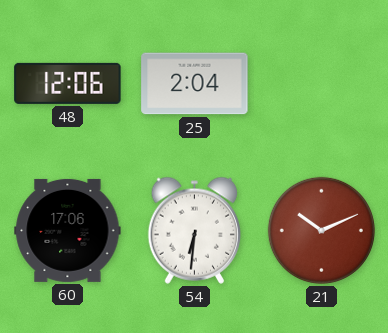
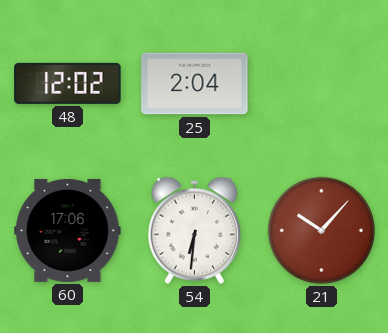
48: 12:06 -> 12:02
21: 10:11 -> 10:07
